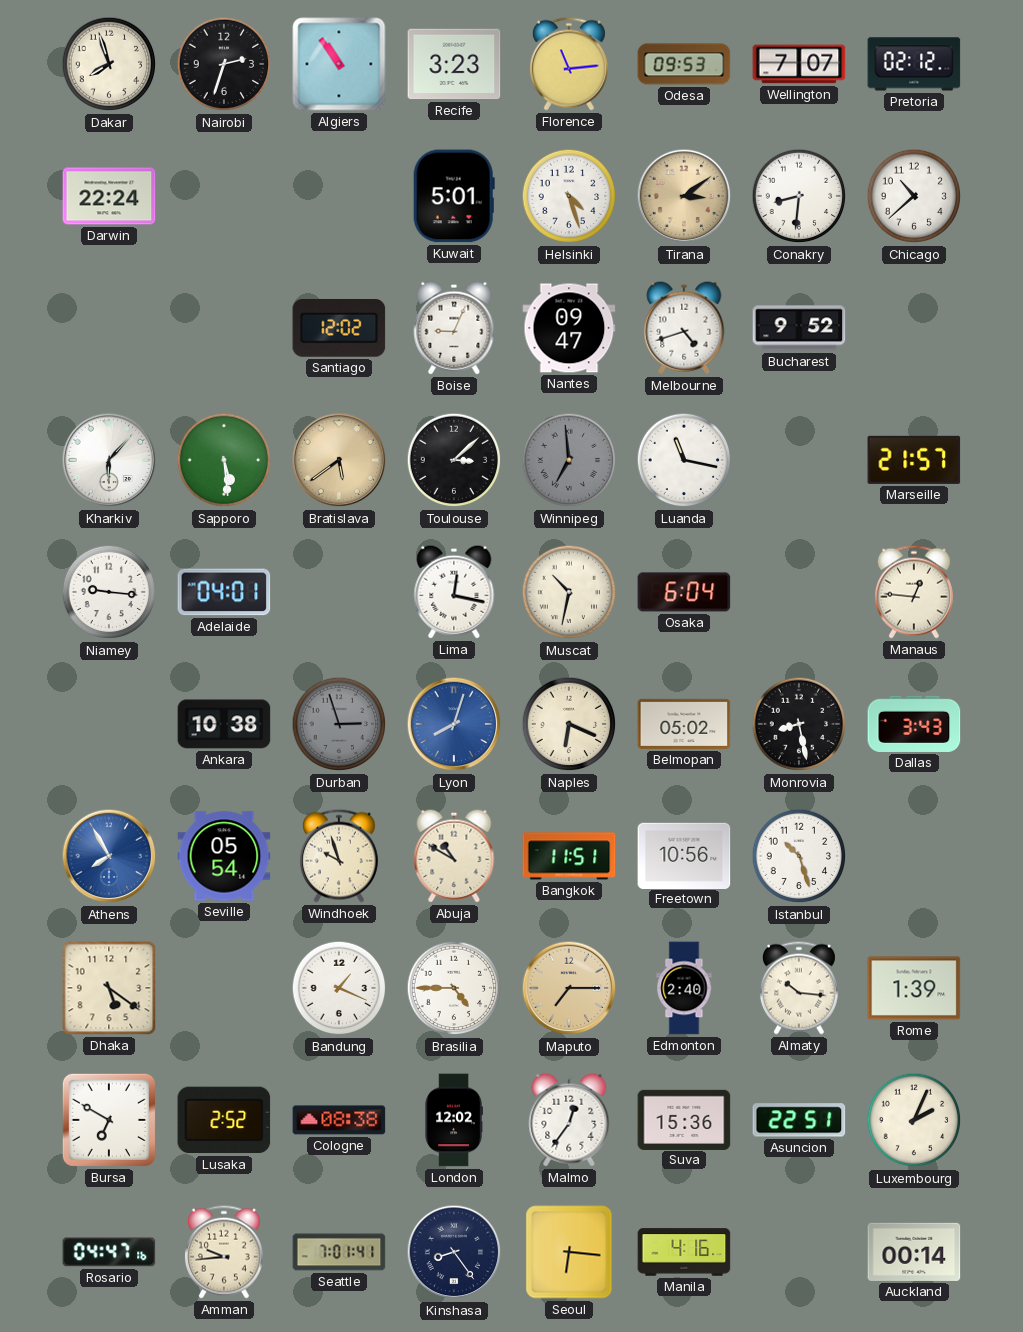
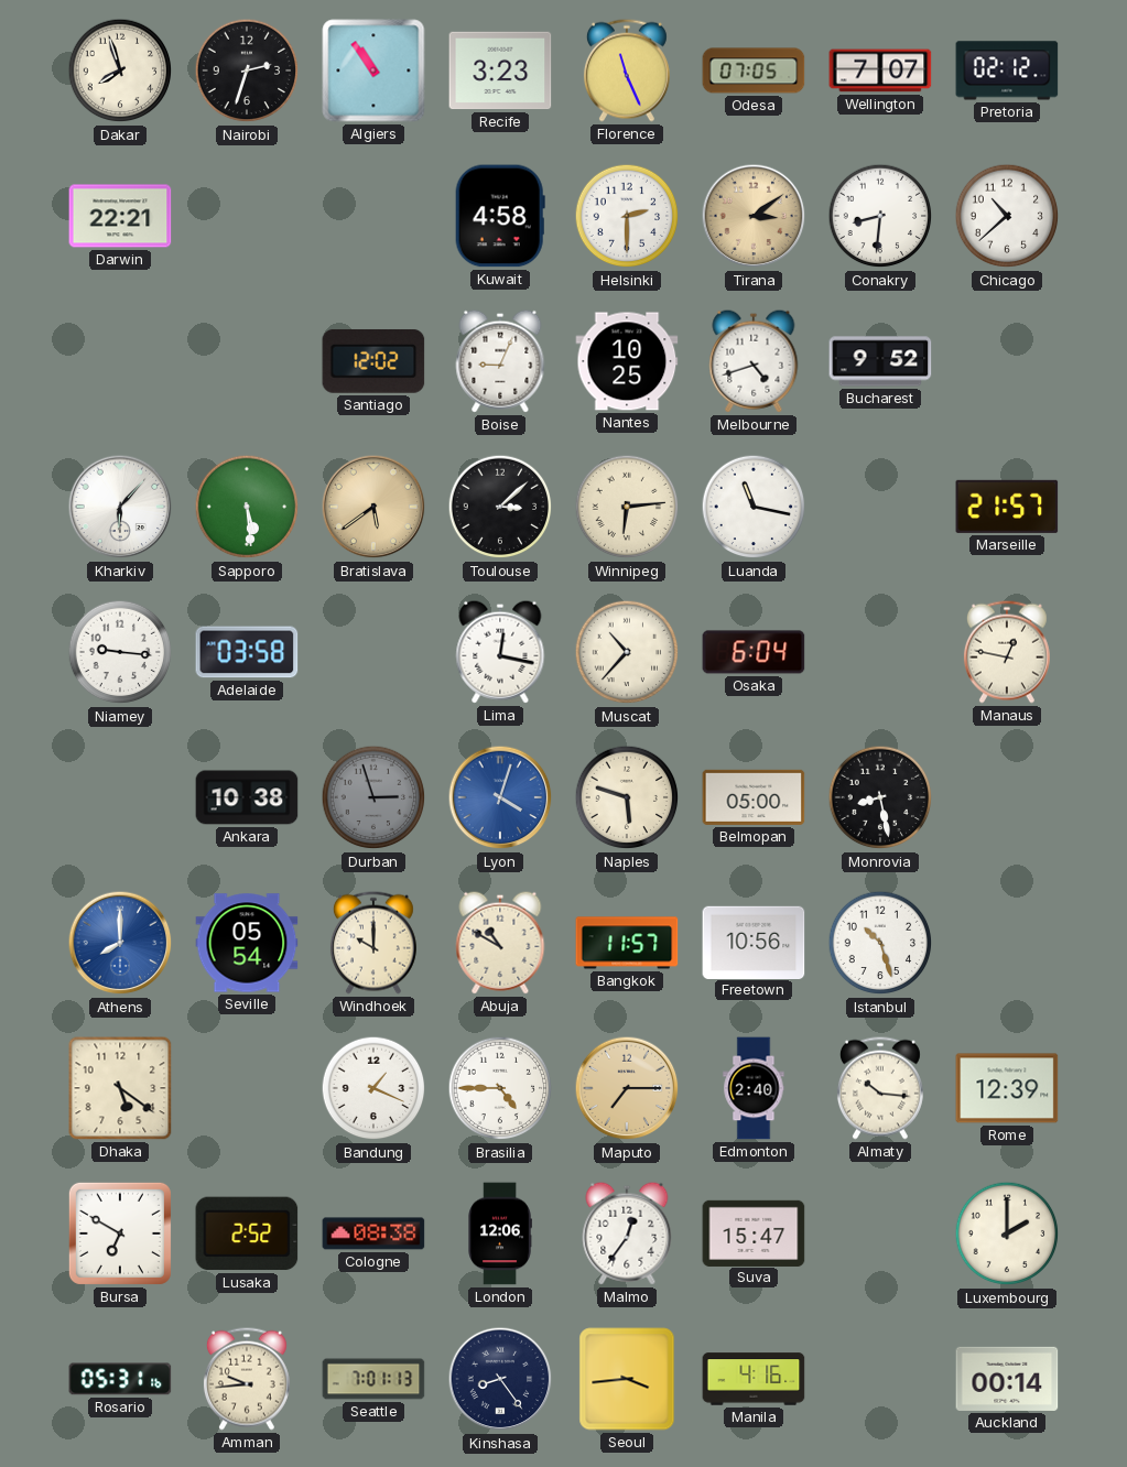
Florence: 11:14 -> 11:26
Odesa: 09:53 -> 07:05
Darwin: 22:24 -> 22:21
Kuwait: 5:01 -> 4:58
Helsinki: 4:27 -> 2:30
Nantes: 09:47 -> 10:25
Winnipeg: 6:59 -> 6:14
Winnipeg dial: grey -> cream
Adelaide: 04:01 -> 03:58
Muscat: 10:32 -> 10:37
Manaus: 12:46 -> 12:47
Lyon: 8:03 -> 4:03
Naples: 6:19 -> 5:48
Belmopan: 05:02 -> 05:00
Dallas: 3:43 -> none
Athens: 7:55 -> 8:00
Windhoek: 9:57 -> 10:00
Bangkok: 11:51 -> 11:57
Rome: 1:39 -> 12:39
London: 12:02 -> 12:06
Suva: 15:36 -> 15:47
Asuncion: 22:51 -> none
Luxembourg: 2:04 -> 2:00
Rosario: 04:47 -> 05:31
Seattle: 7:01:41 -> 7:01:13
Seoul: 6:16 -> 3:44
